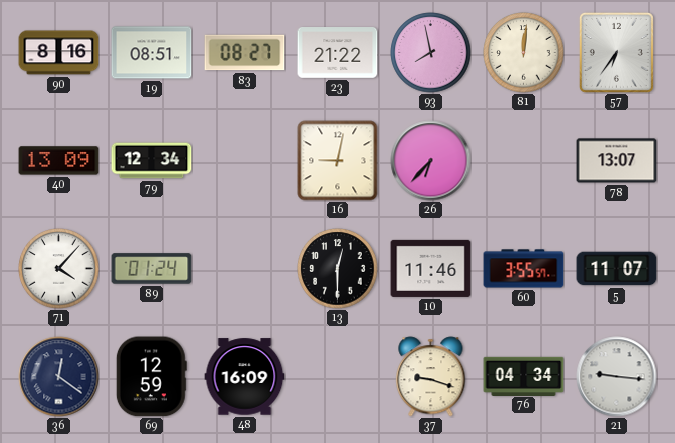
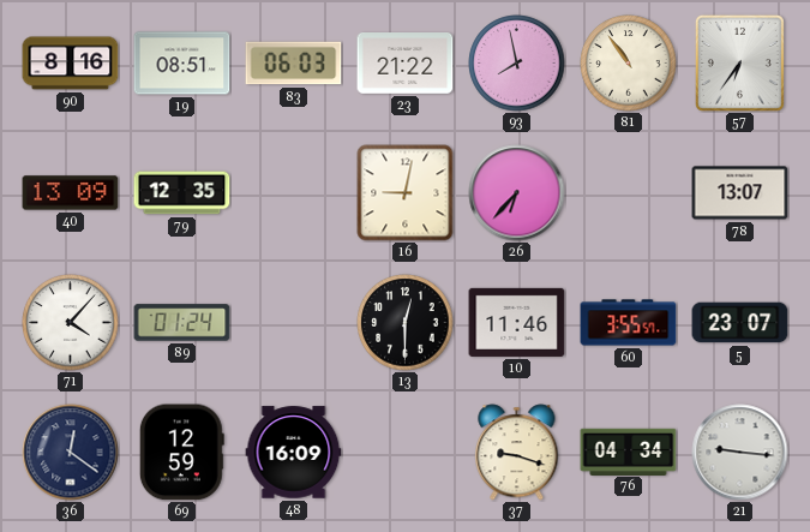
83: 08:27 -> 06:03
81: 12:01 -> 10:54
79: 12:34 -> 12:35
5: 11:07 -> 23:07
